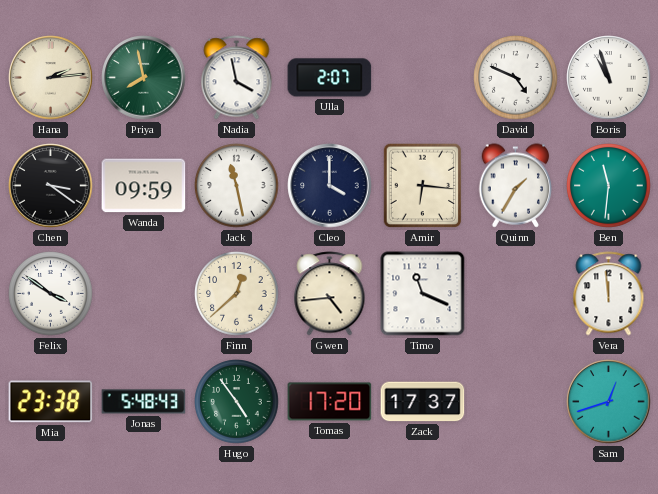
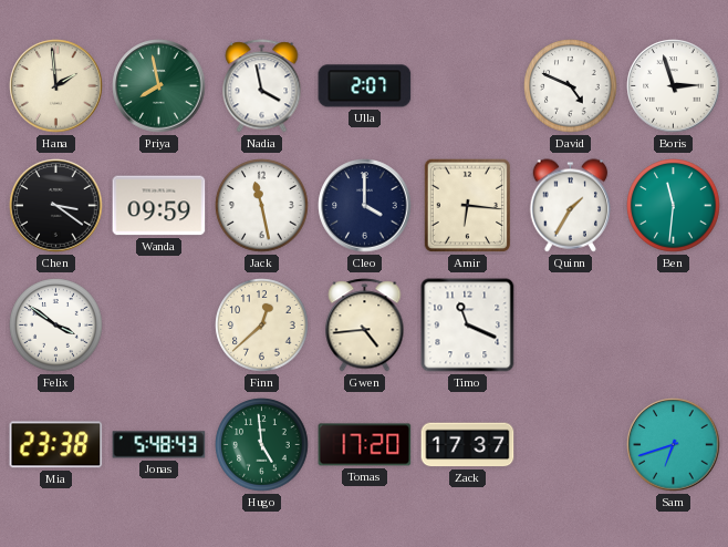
Hana: 2:14 -> 1:59
Boris: 10:57 -> 2:57
Vera: 11:59 -> none
Hugo: 4:54 -> 4:59
Sam: 12:42 -> 6:42
